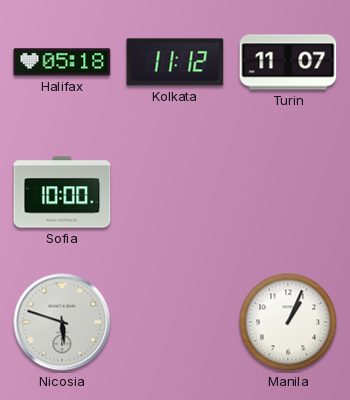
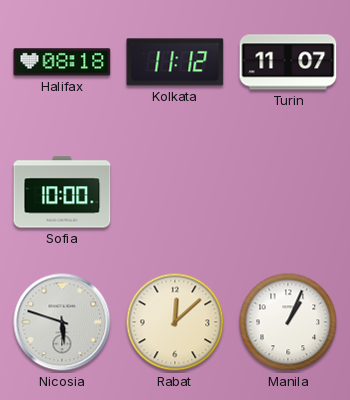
Halifax: 05:18 -> 08:18
Rabat: none -> 12:08
